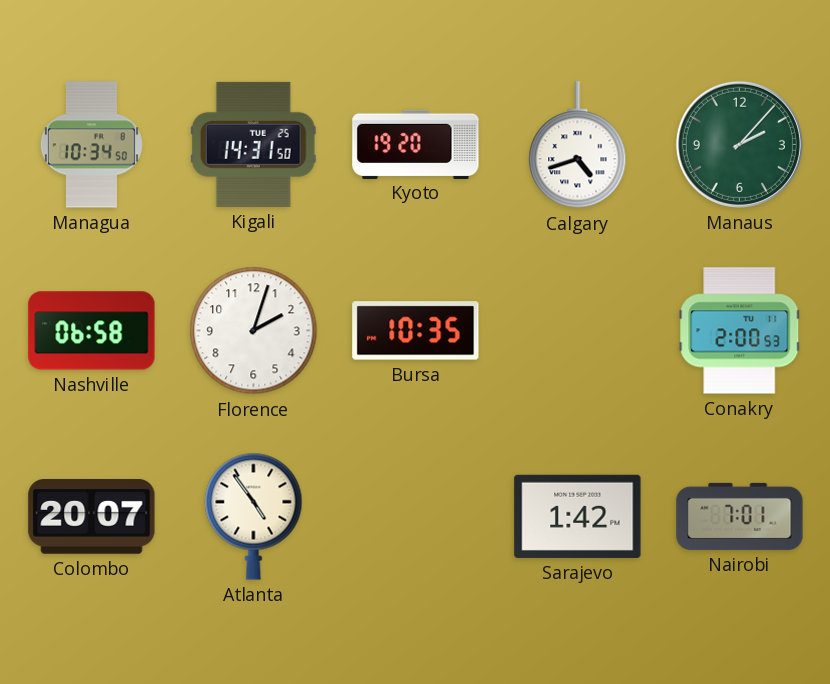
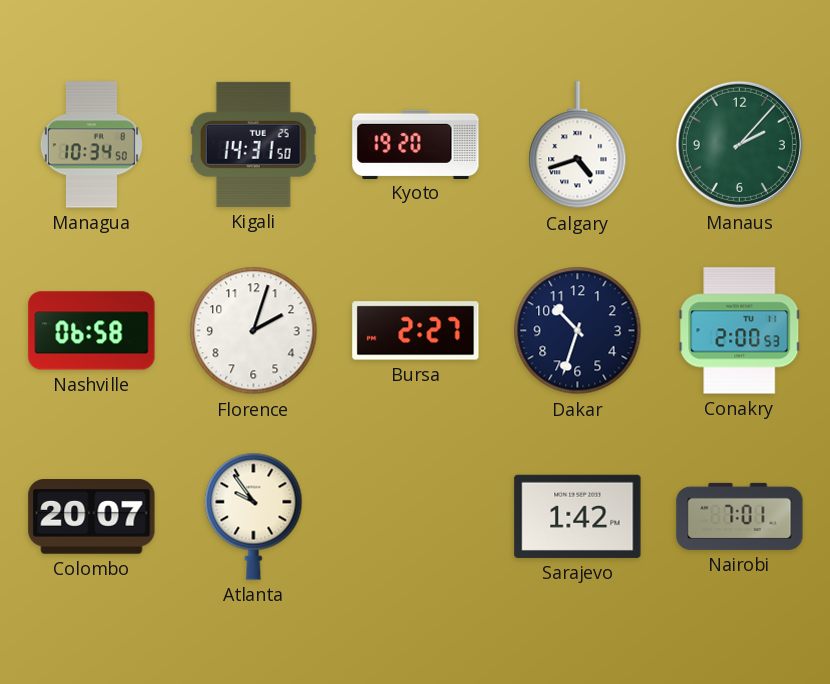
Bursa: 10:35 -> 2:27
Dakar: none -> 10:33
Atlanta: 4:54 -> 9:54
